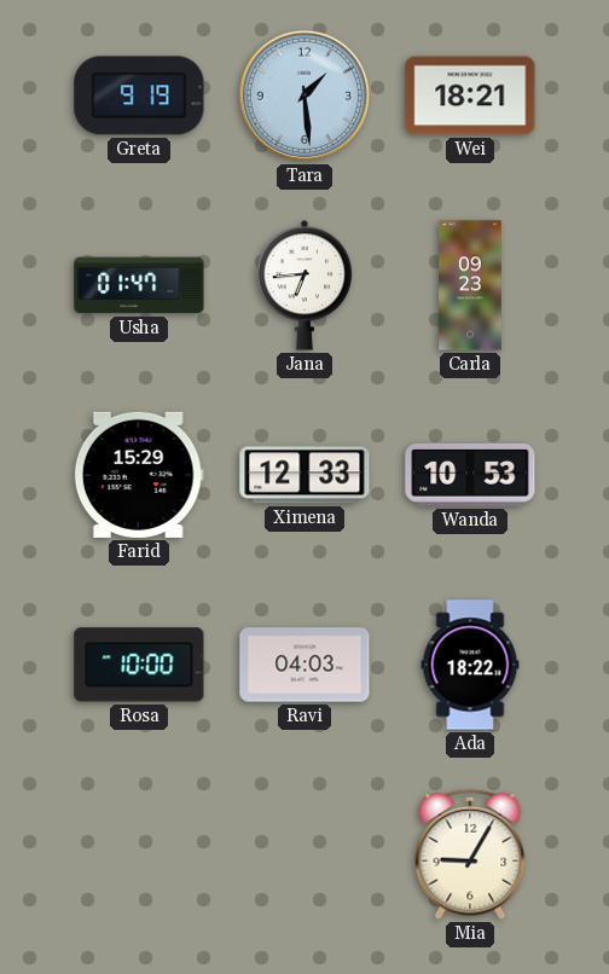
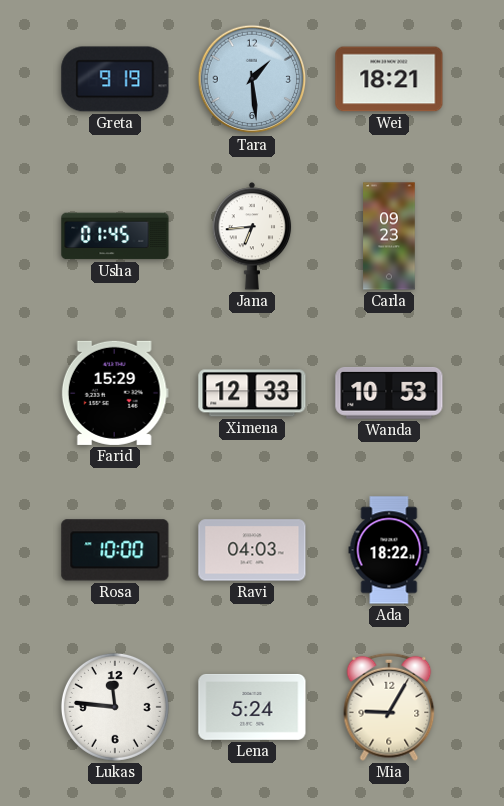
Usha: 01:47 -> 01:45
Lukas: none -> 11:46
Lena: none -> 5:24
